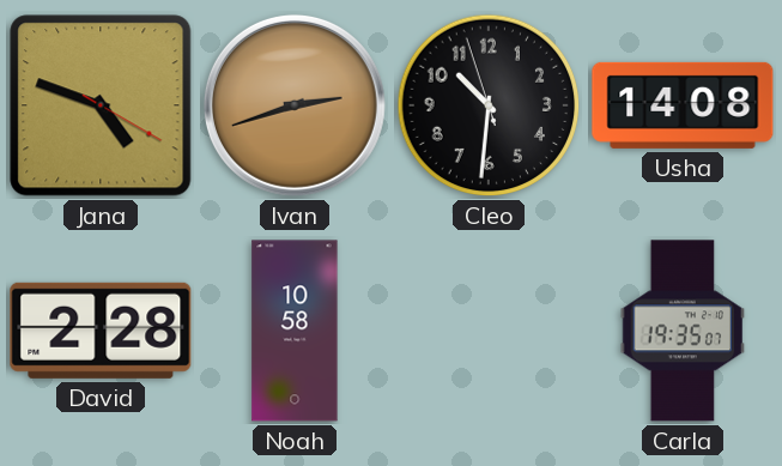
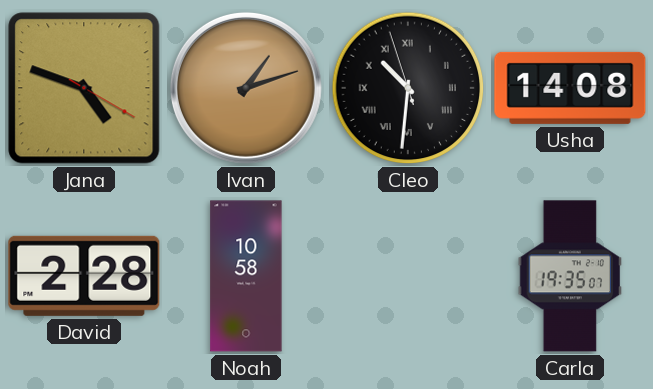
Ivan: 2:42 -> 1:12
Cleo numerals: Arabic -> Roman
